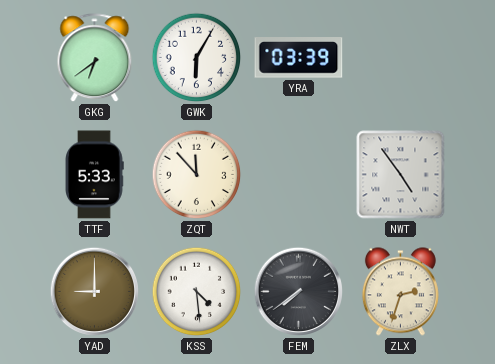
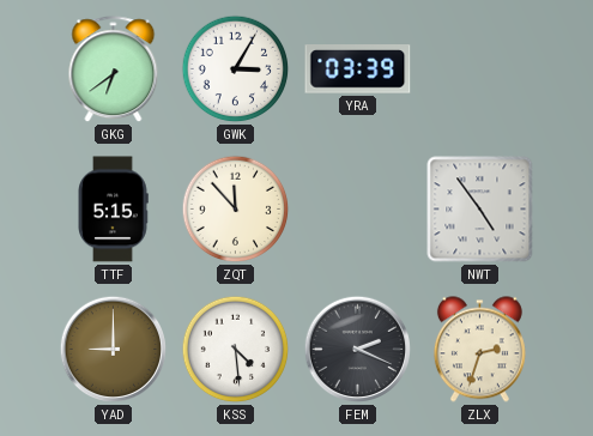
GWK: 6:05 -> 3:05
TTF: 5:33 -> 5:15
FEM: 7:39 -> 2:19
